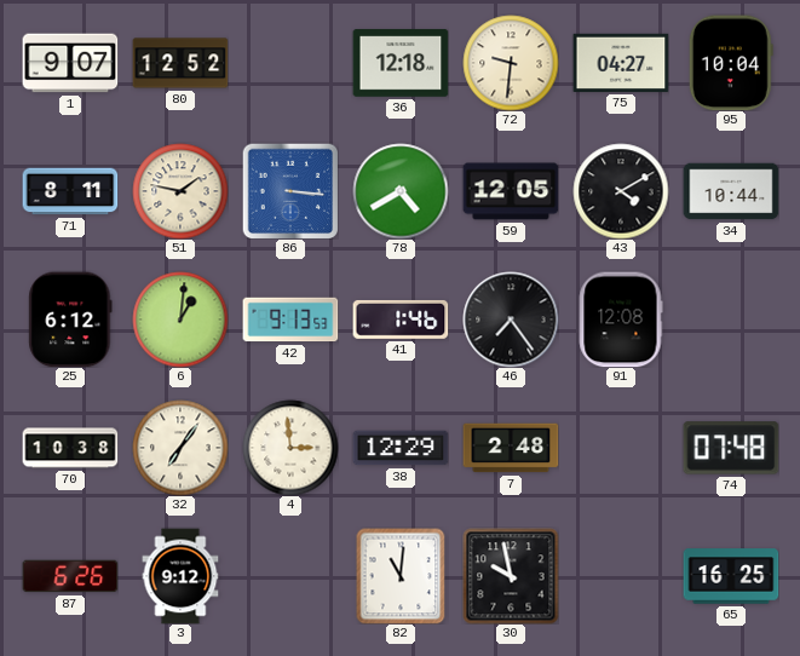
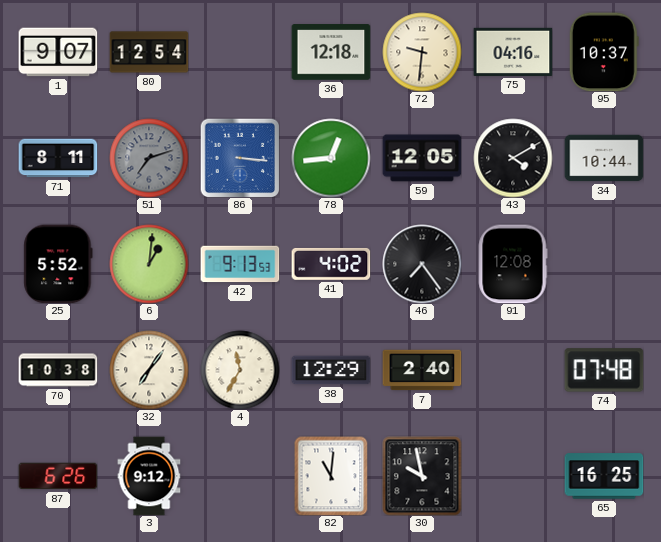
80: 12:52 -> 12:54
75: 04:27 -> 04:16
95: 10:04 -> 10:37
51: 1:47 -> 7:12
51 dial: cream -> grey
78: 4:40 -> 12:44
25: 6:12 -> 5:52
41: 1:46 -> 4:02
4: 2:59 -> 11:35
7: 2:48 -> 2:40
